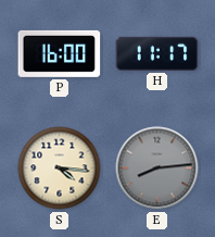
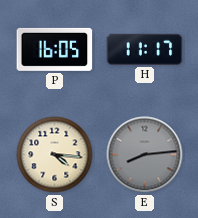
P: 16:00 -> 16:05
